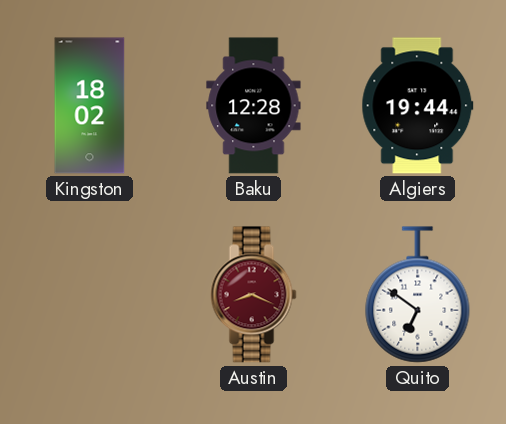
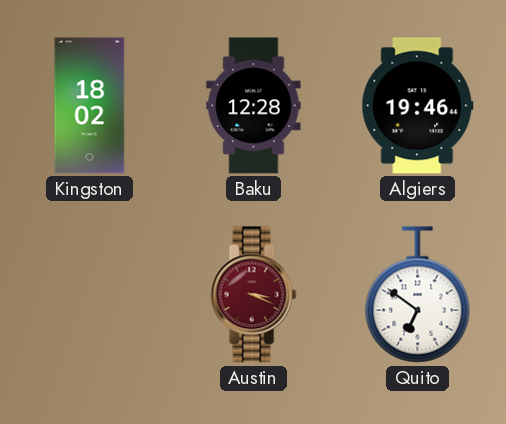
Algiers: 19:44 -> 19:46
Austin: 8:19 -> 3:19
